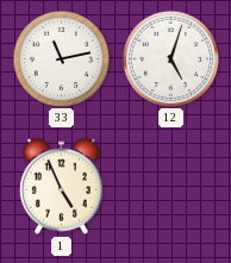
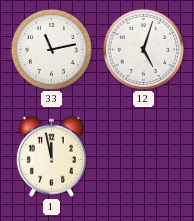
1: 4:56 -> 11:58
